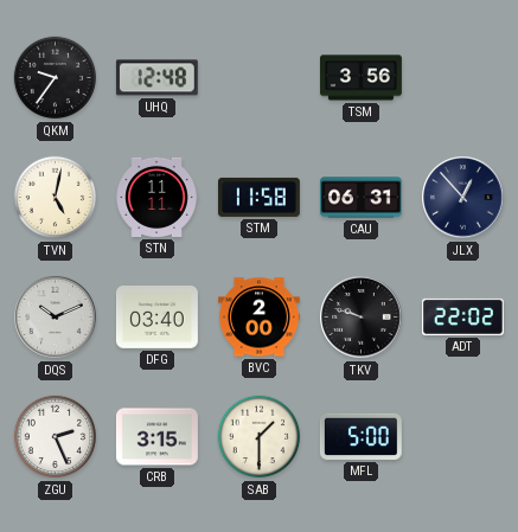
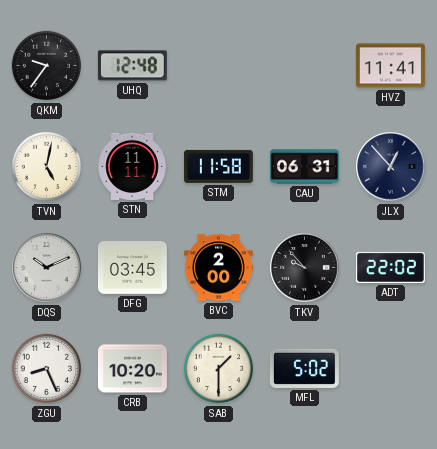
TSM: 3:56 -> none
HVZ: none -> 11:41
DFG: 03:40 -> 03:45
TKV: 9:48 -> 9:53
ZGU: 2:26 -> 8:26
CRB: 3:15 -> 10:20
MFL: 5:00 -> 5:02
